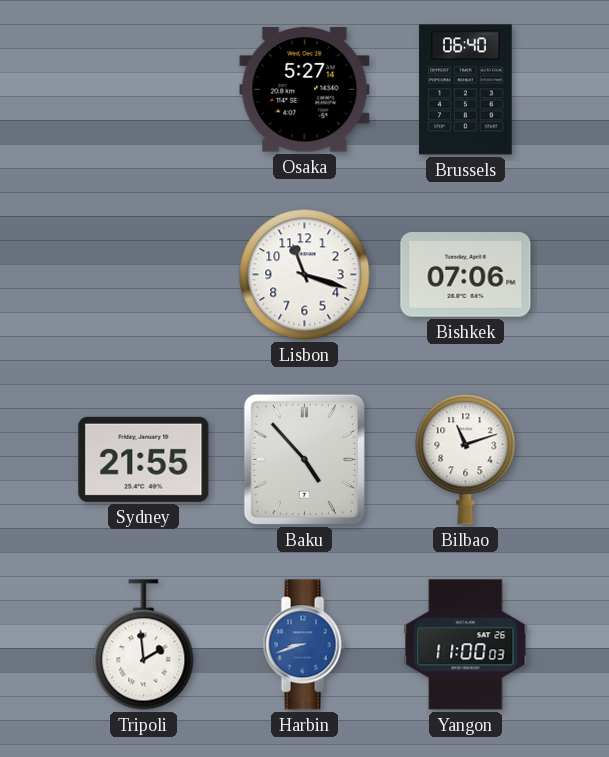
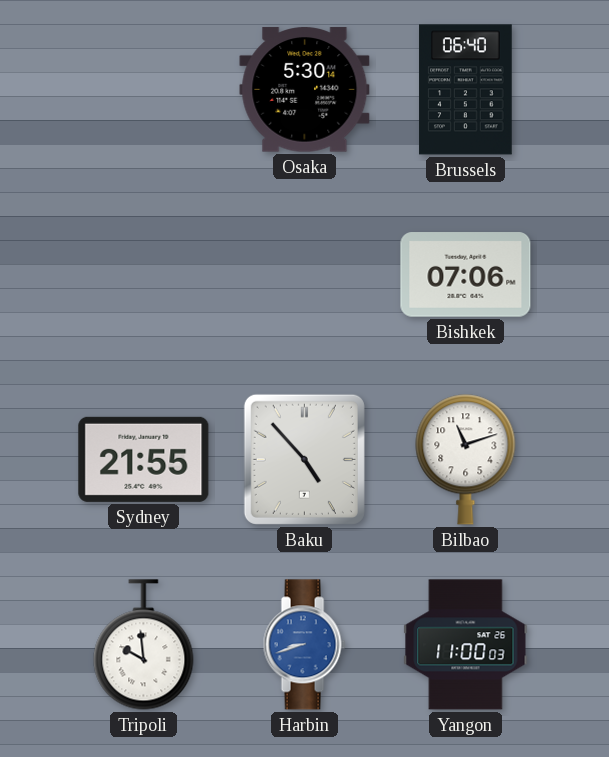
Osaka: 5:27 -> 5:30
Lisbon: 11:18 -> none
Tripoli: 1:59 -> 9:59
